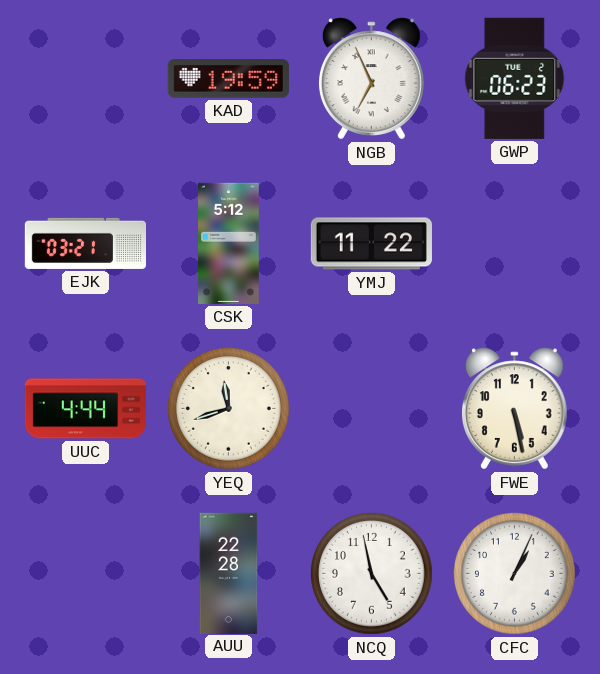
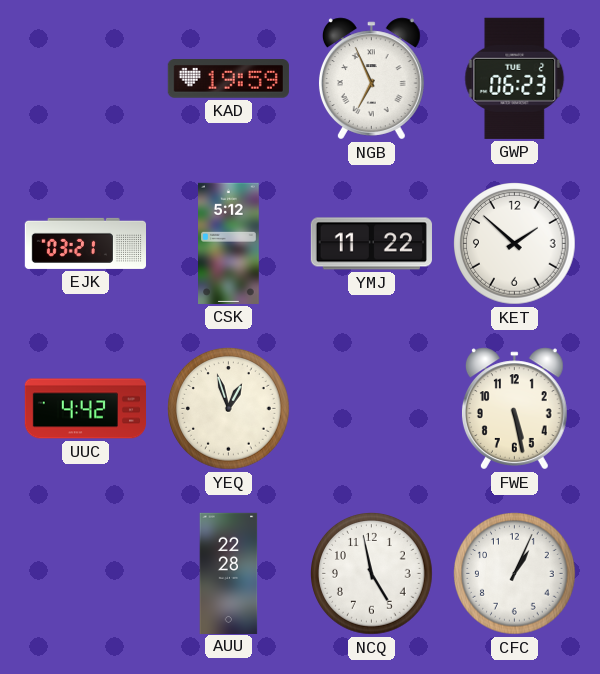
KET: none -> 1:52
UUC: 4:44 -> 4:42
YEQ: 11:42 -> 12:57
